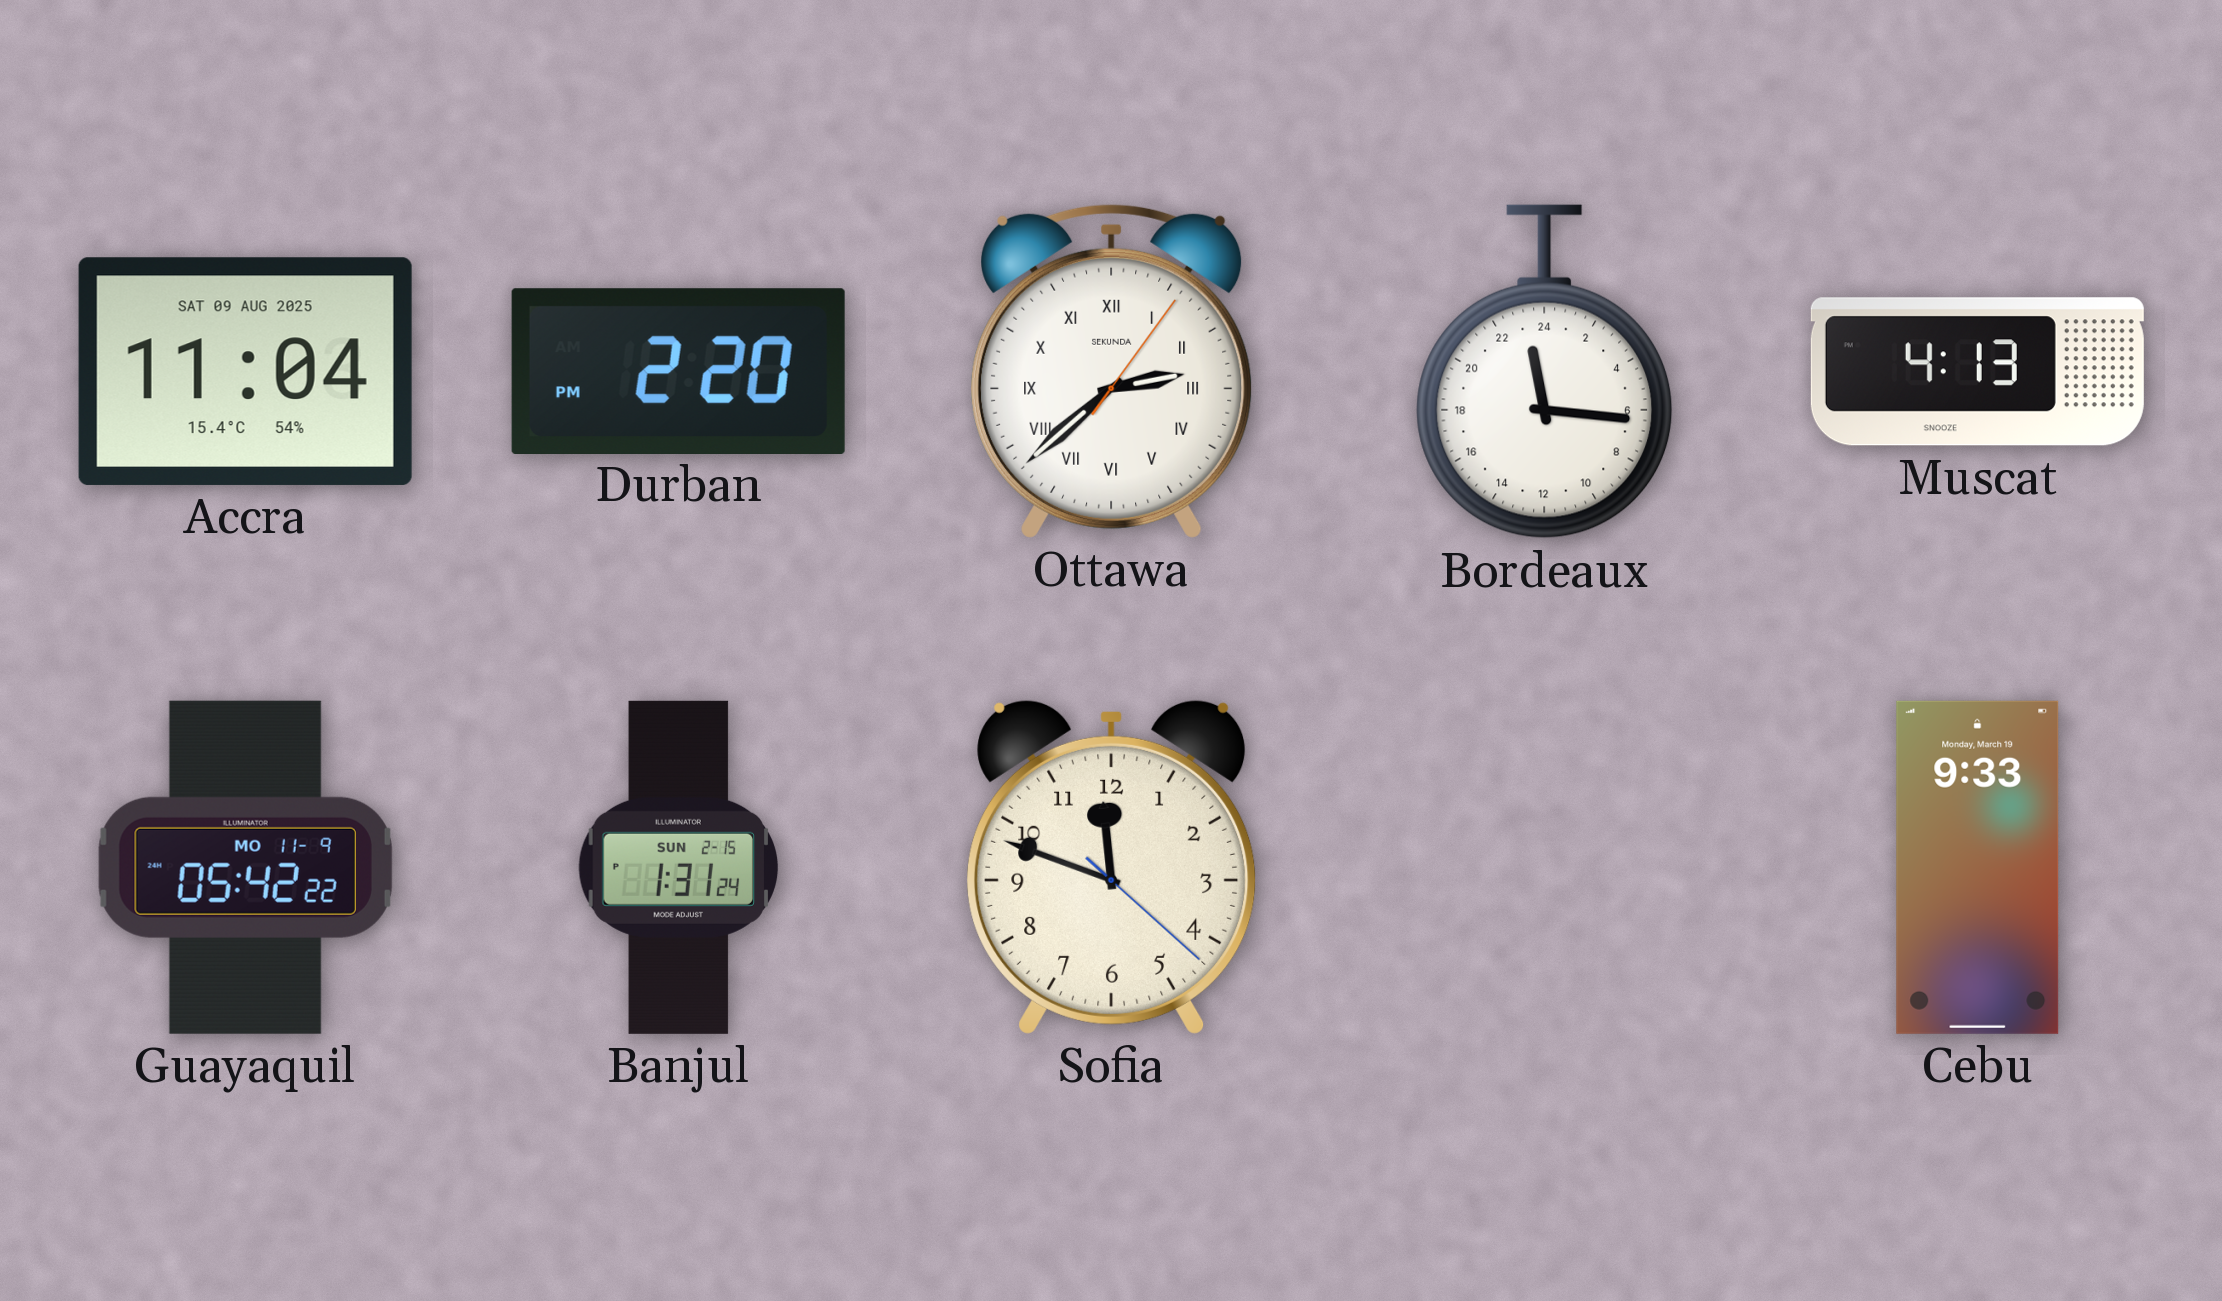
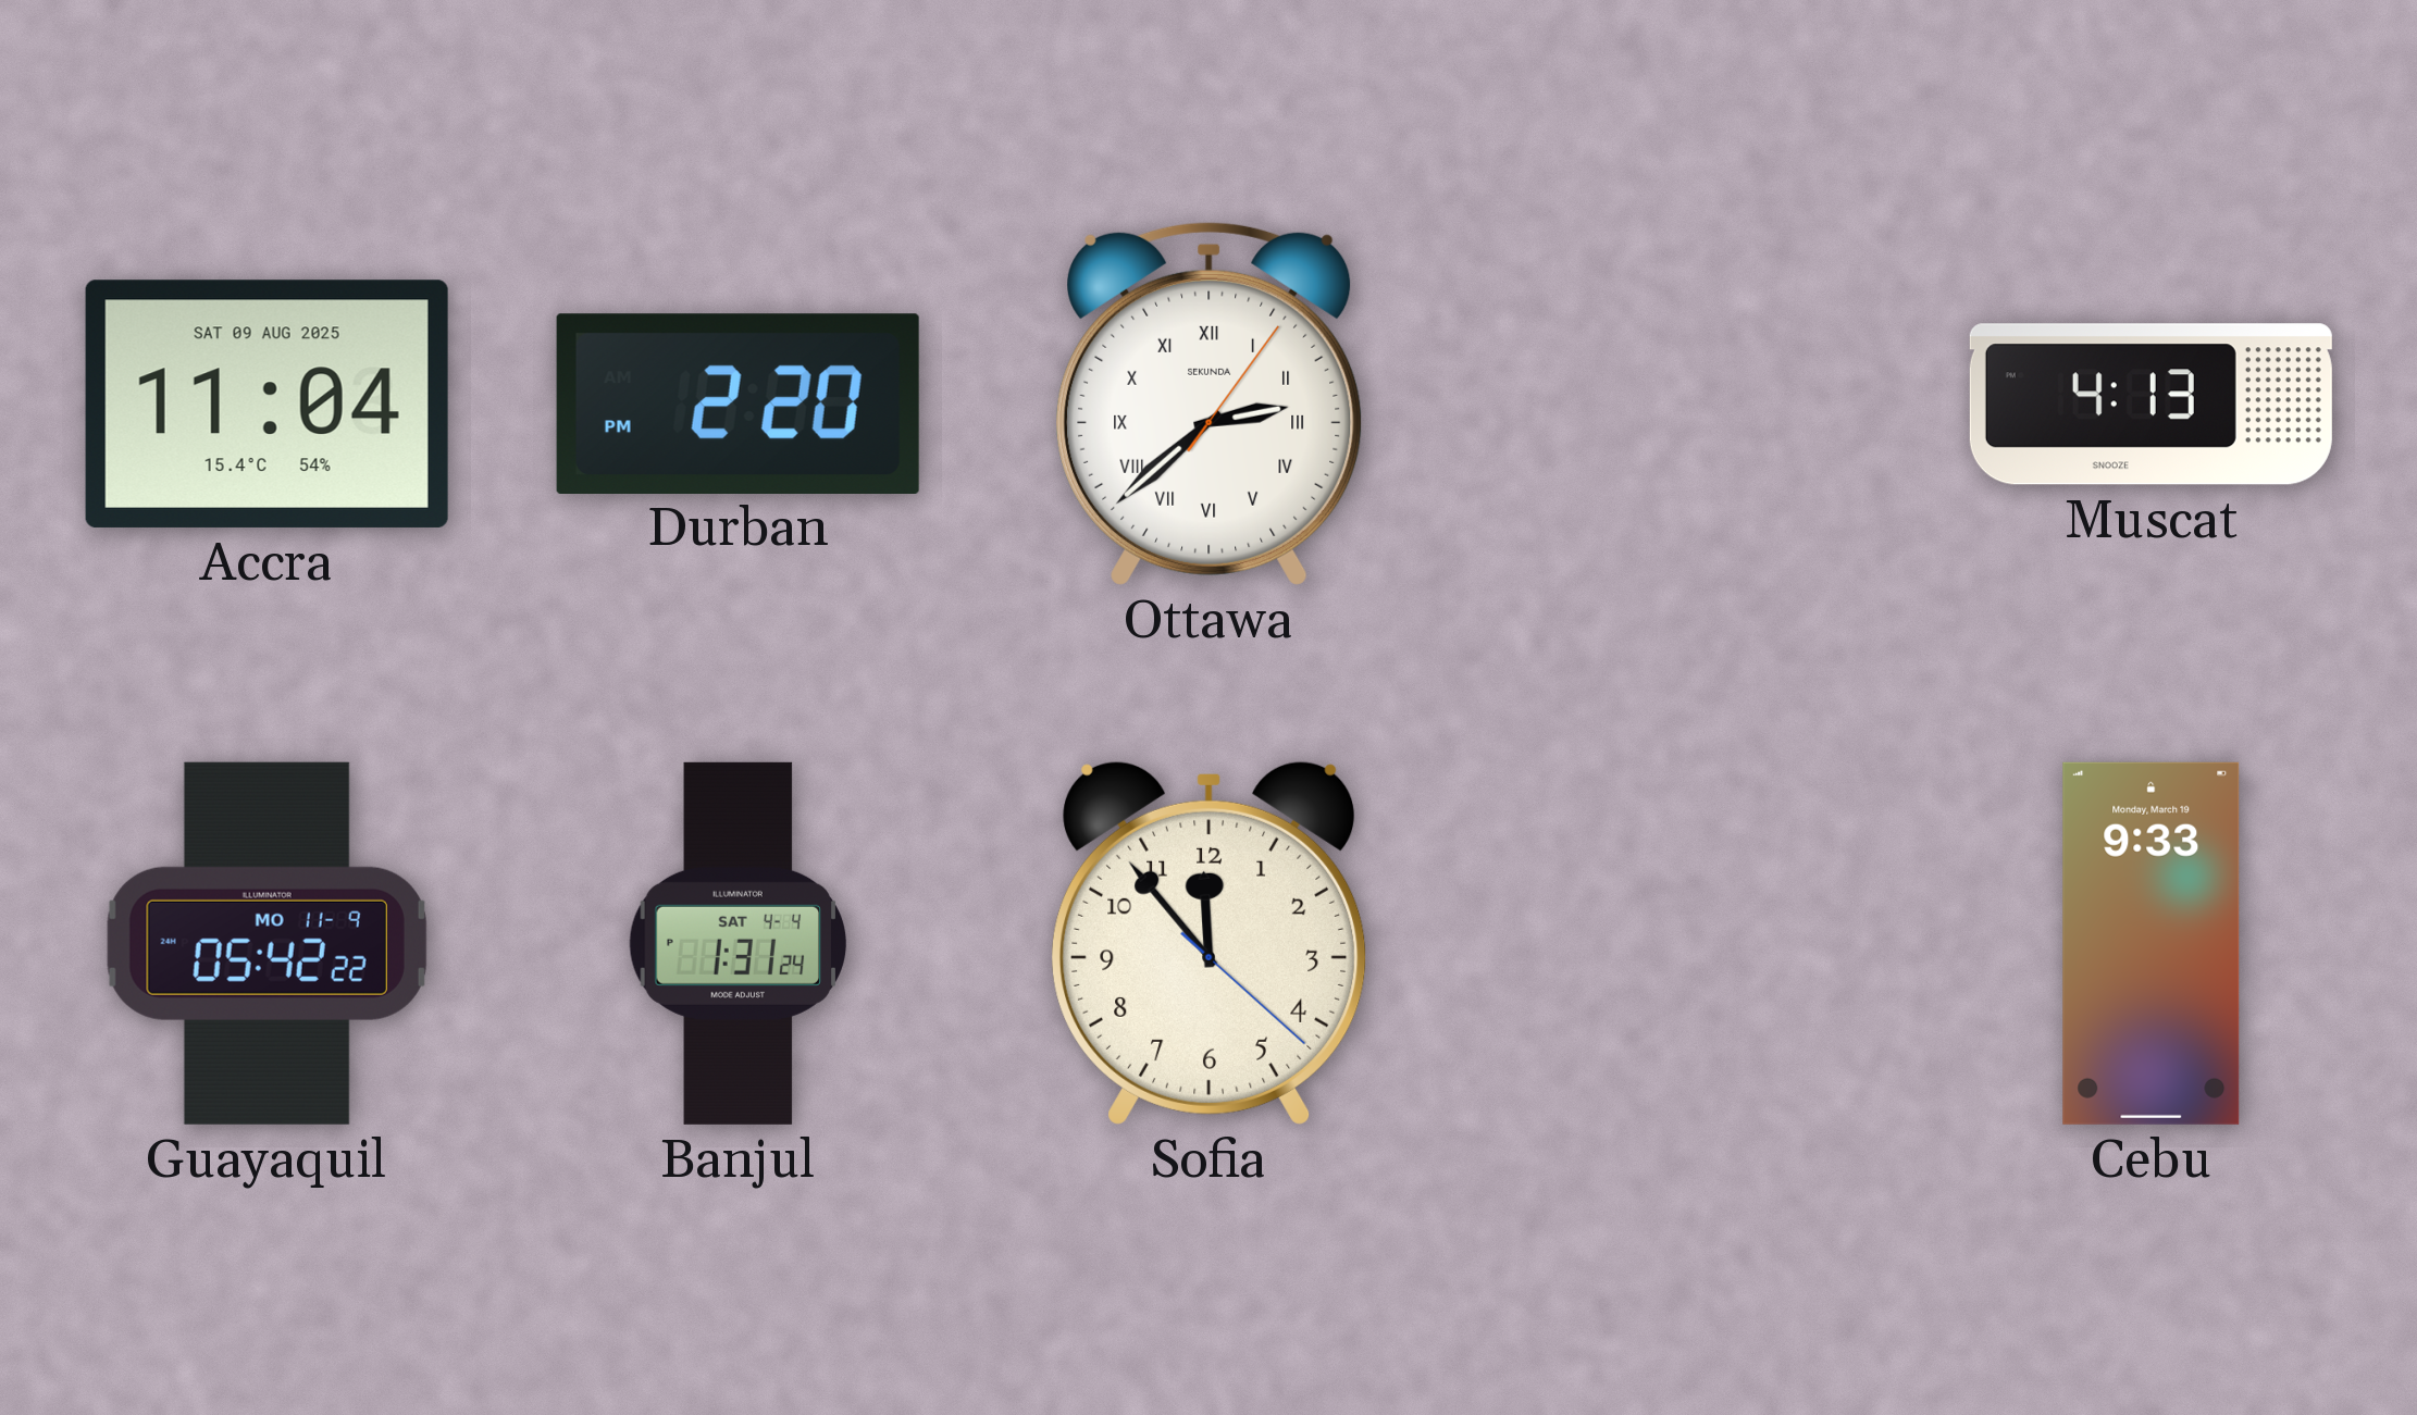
Bordeaux: 23:16 -> none
Banjul date: SUN 2-15 -> SAT 4-4
Sofia: 11:48 -> 11:53
